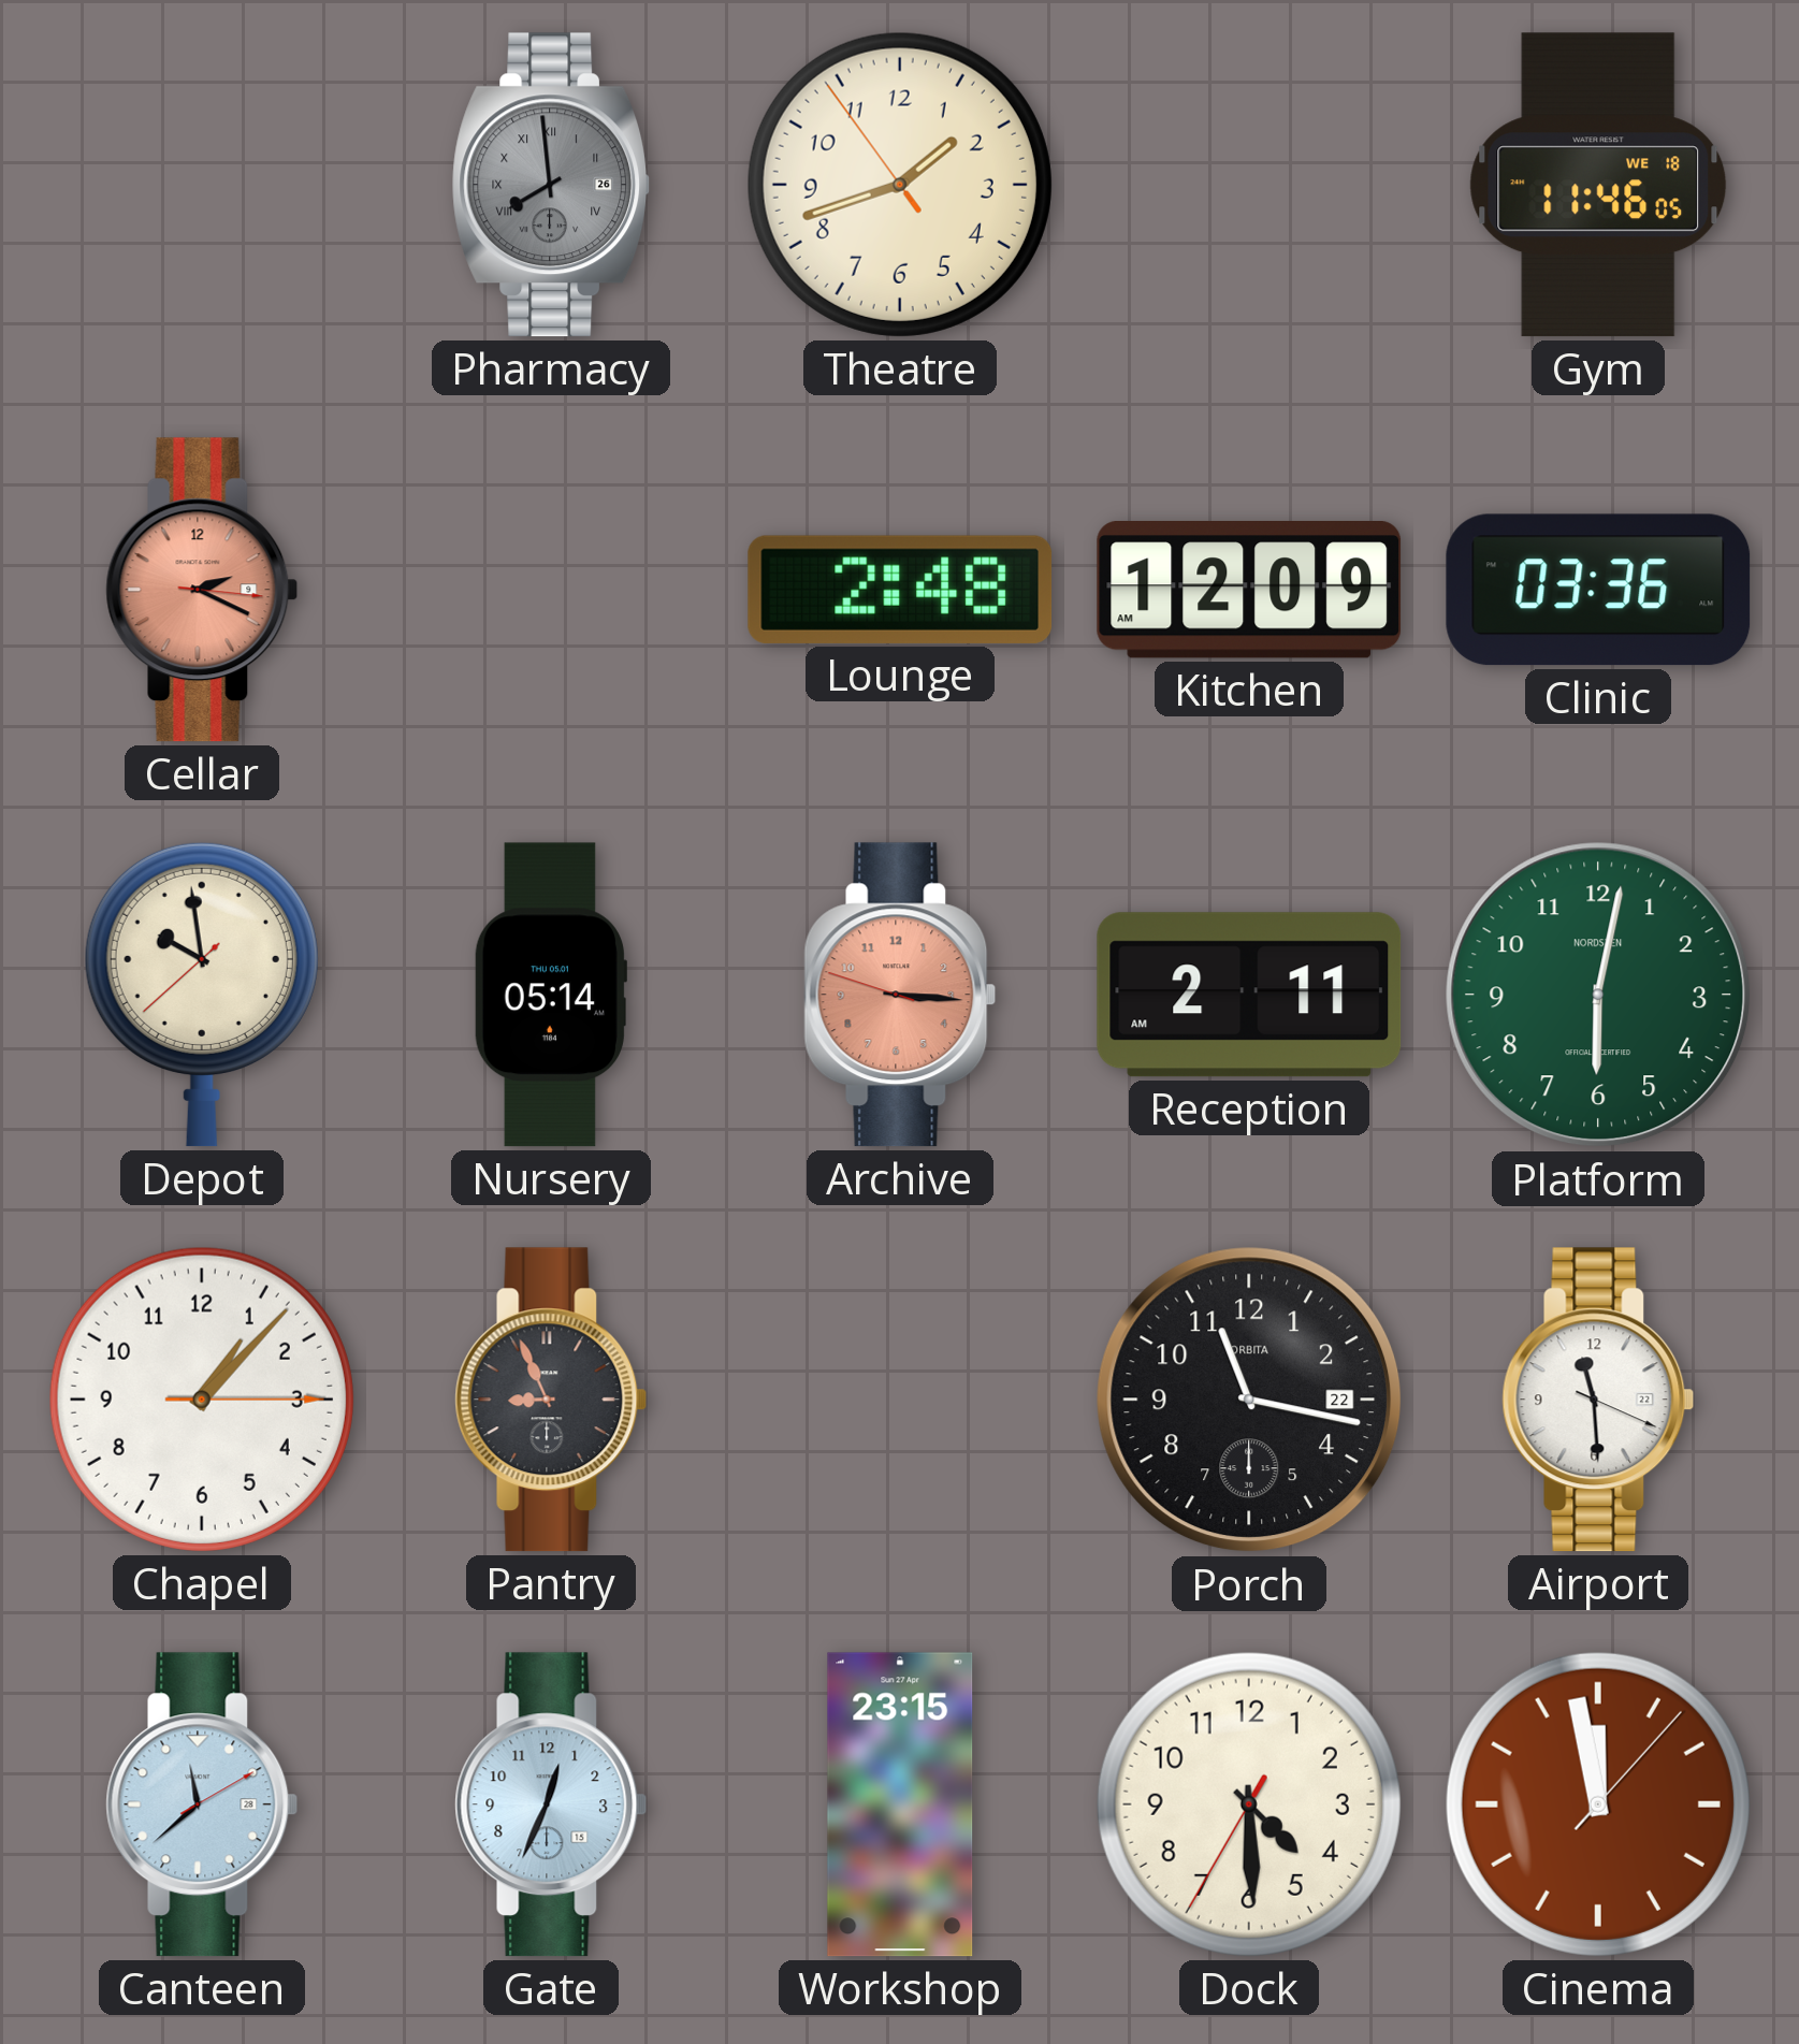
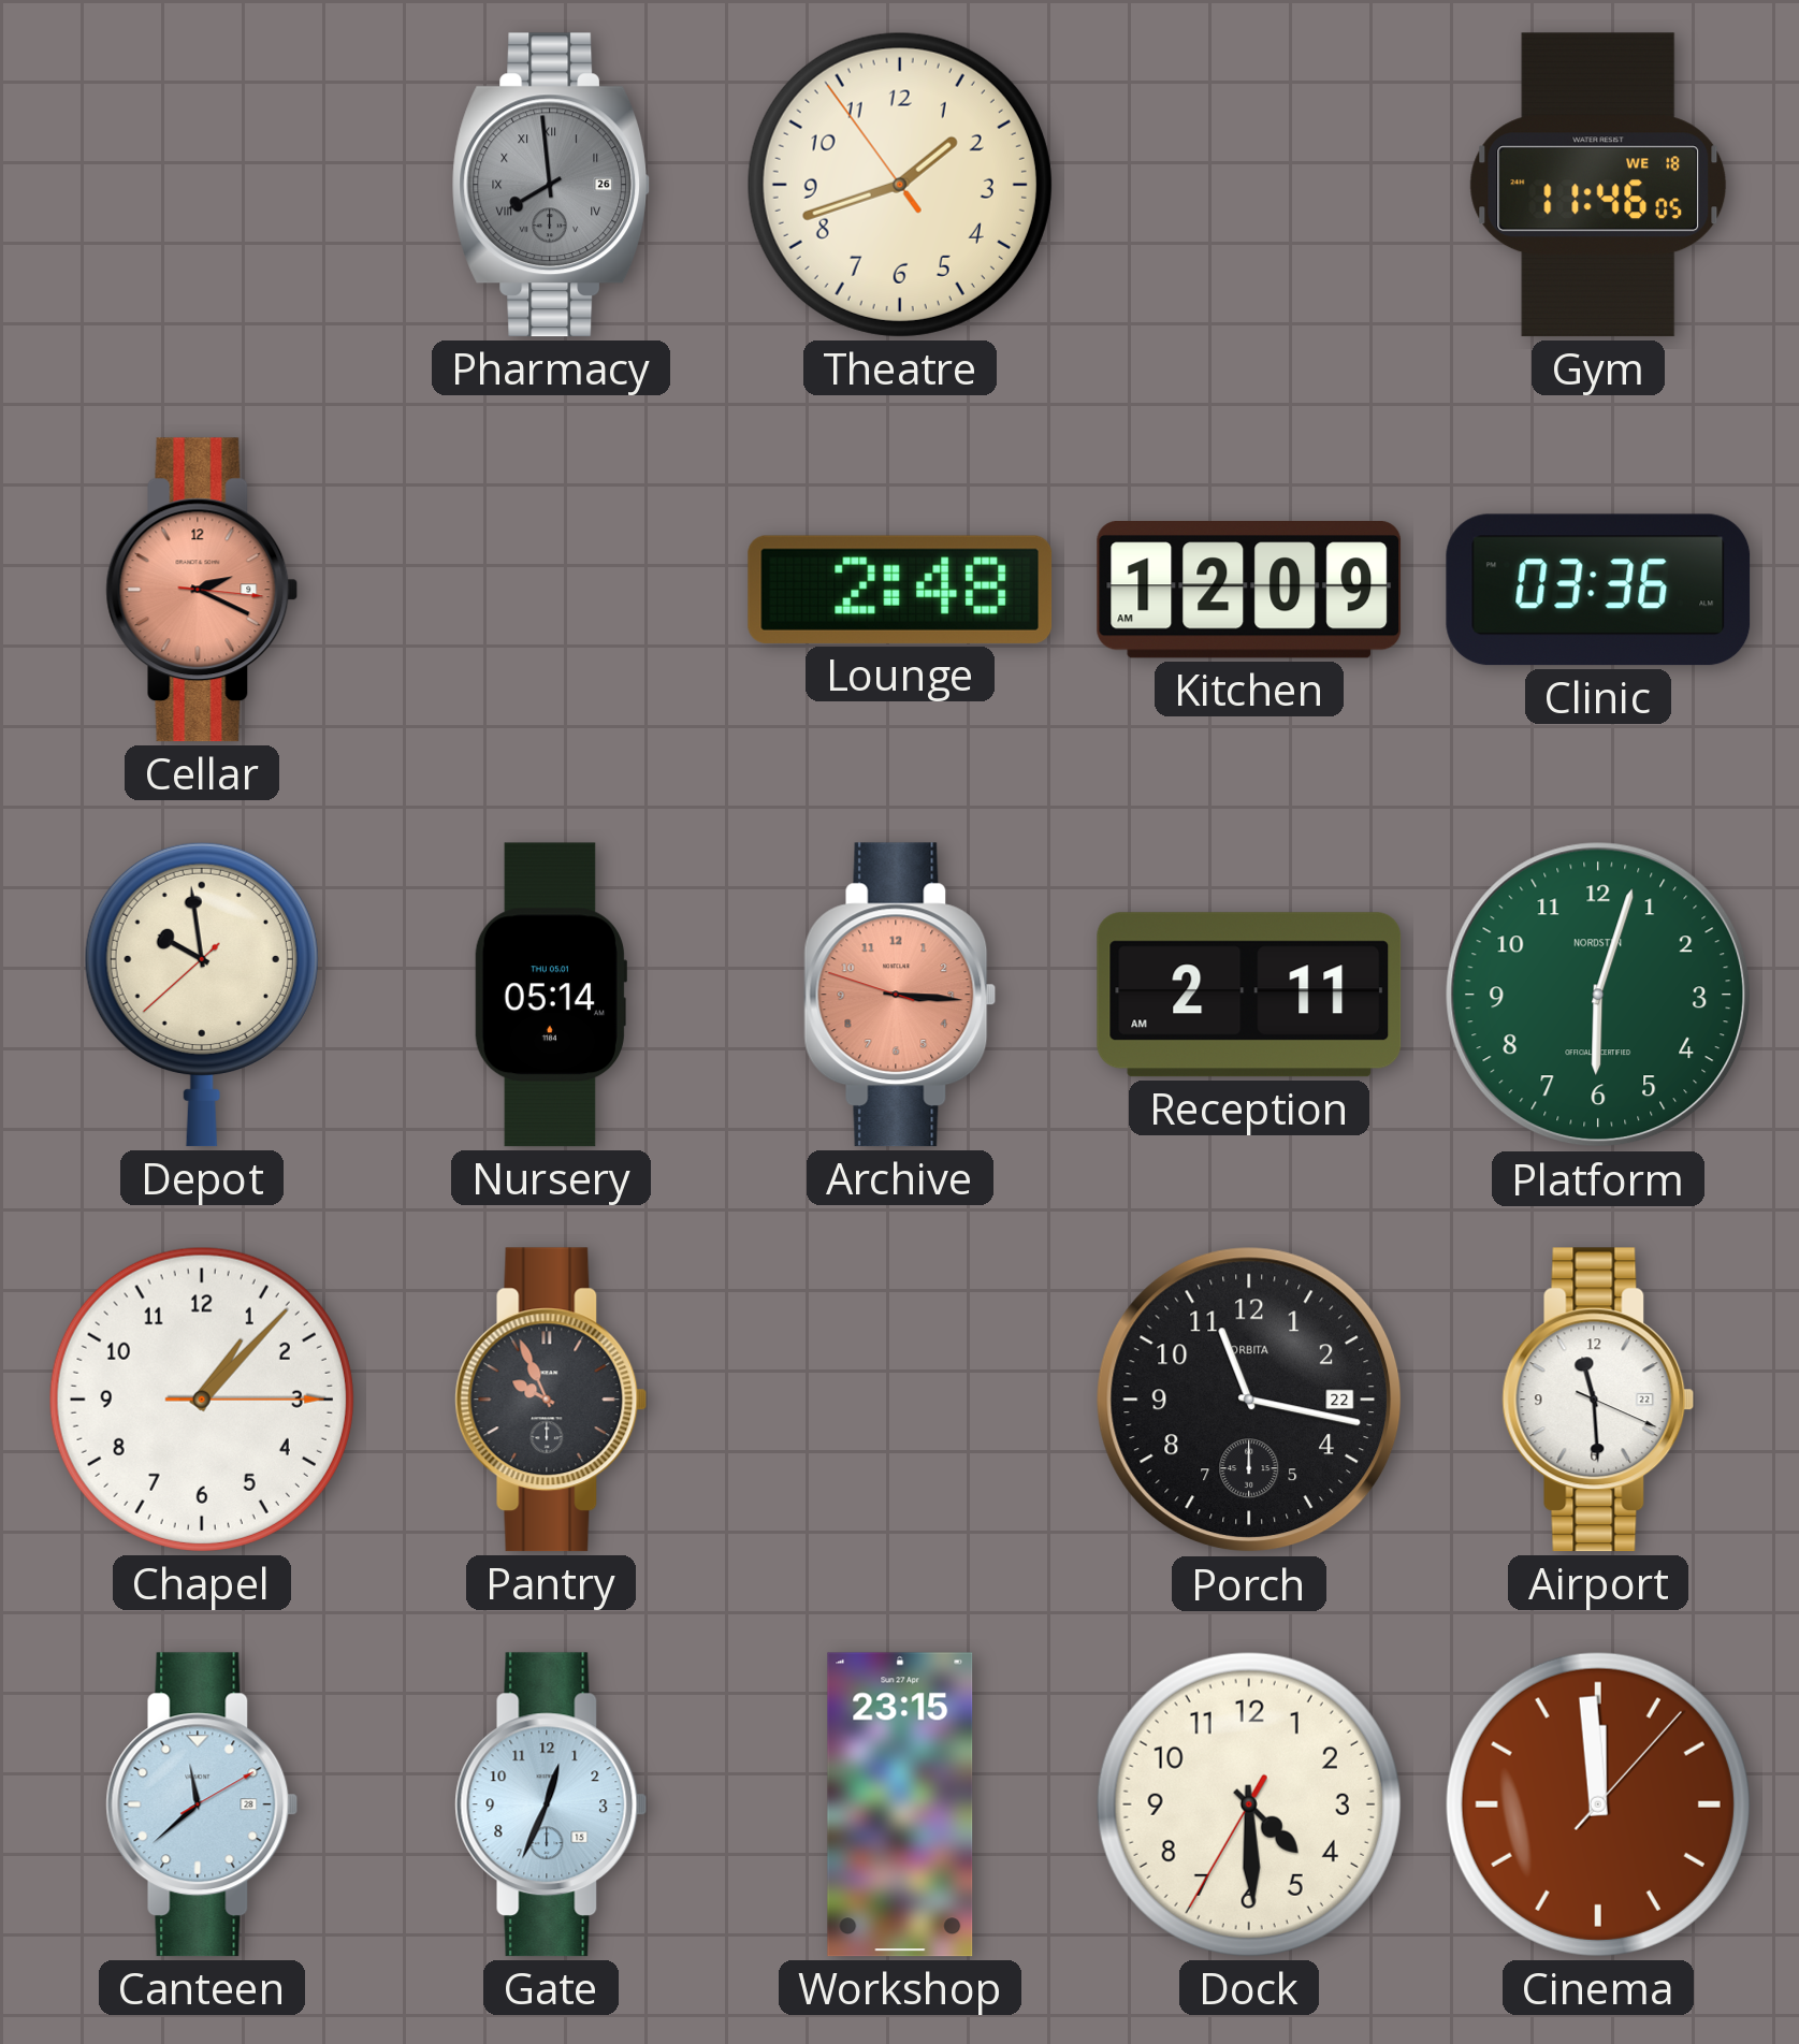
Platform: 6:02 -> 6:03
Pantry: 8:56 -> 9:56
Cinema: 11:58 -> 11:59
